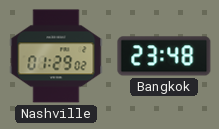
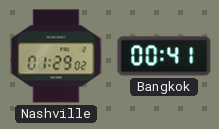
Bangkok: 23:48 -> 00:41
